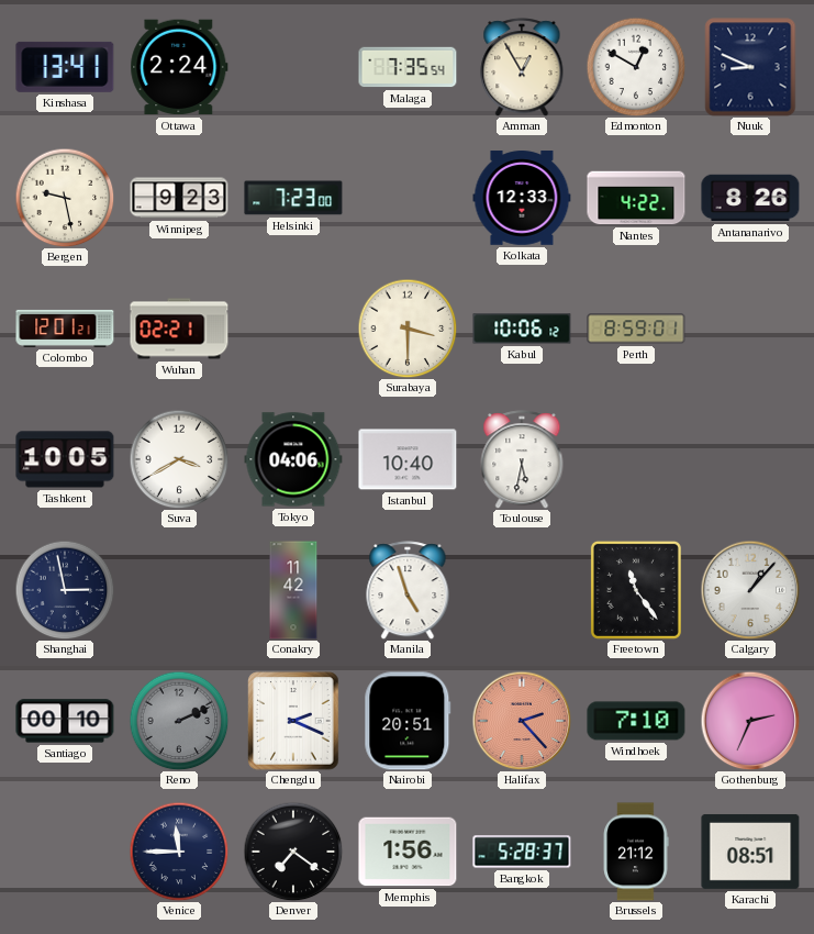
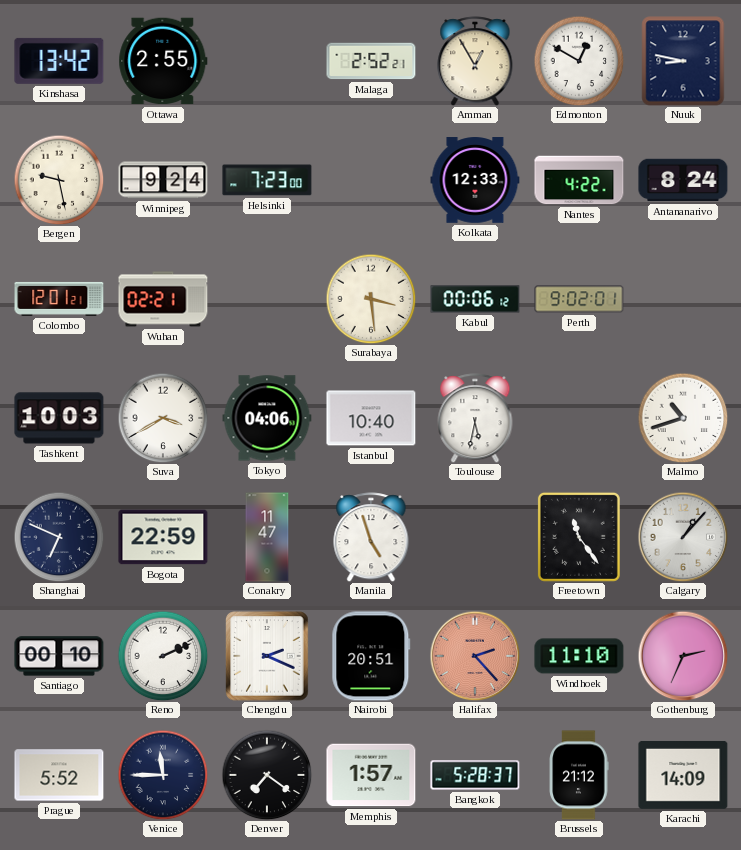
Kinshasa: 13:41 -> 13:42
Ottawa: 2:24 -> 2:55
Malaga: 7:35 -> 2:52
Nuuk: 8:49 -> 8:47
Winnipeg: 9:23 -> 9:24
Antananarivo: 8:26 -> 8:24
Surabaya: 3:30 -> 3:29
Kabul: 10:06 -> 00:06
Perth: 8:59 -> 9:02
Tashkent: 10:05 -> 10:03
Malmo: none -> 10:42
Shanghai: 2:58 -> 6:49
Bogota: none -> 22:59
Conakry: 11:42 -> 11:47
Reno dial: grey -> white
Windhoek: 7:10 -> 11:10
Prague: none -> 5:52
Memphis: 1:56 -> 1:57
Karachi: 08:51 -> 14:09
